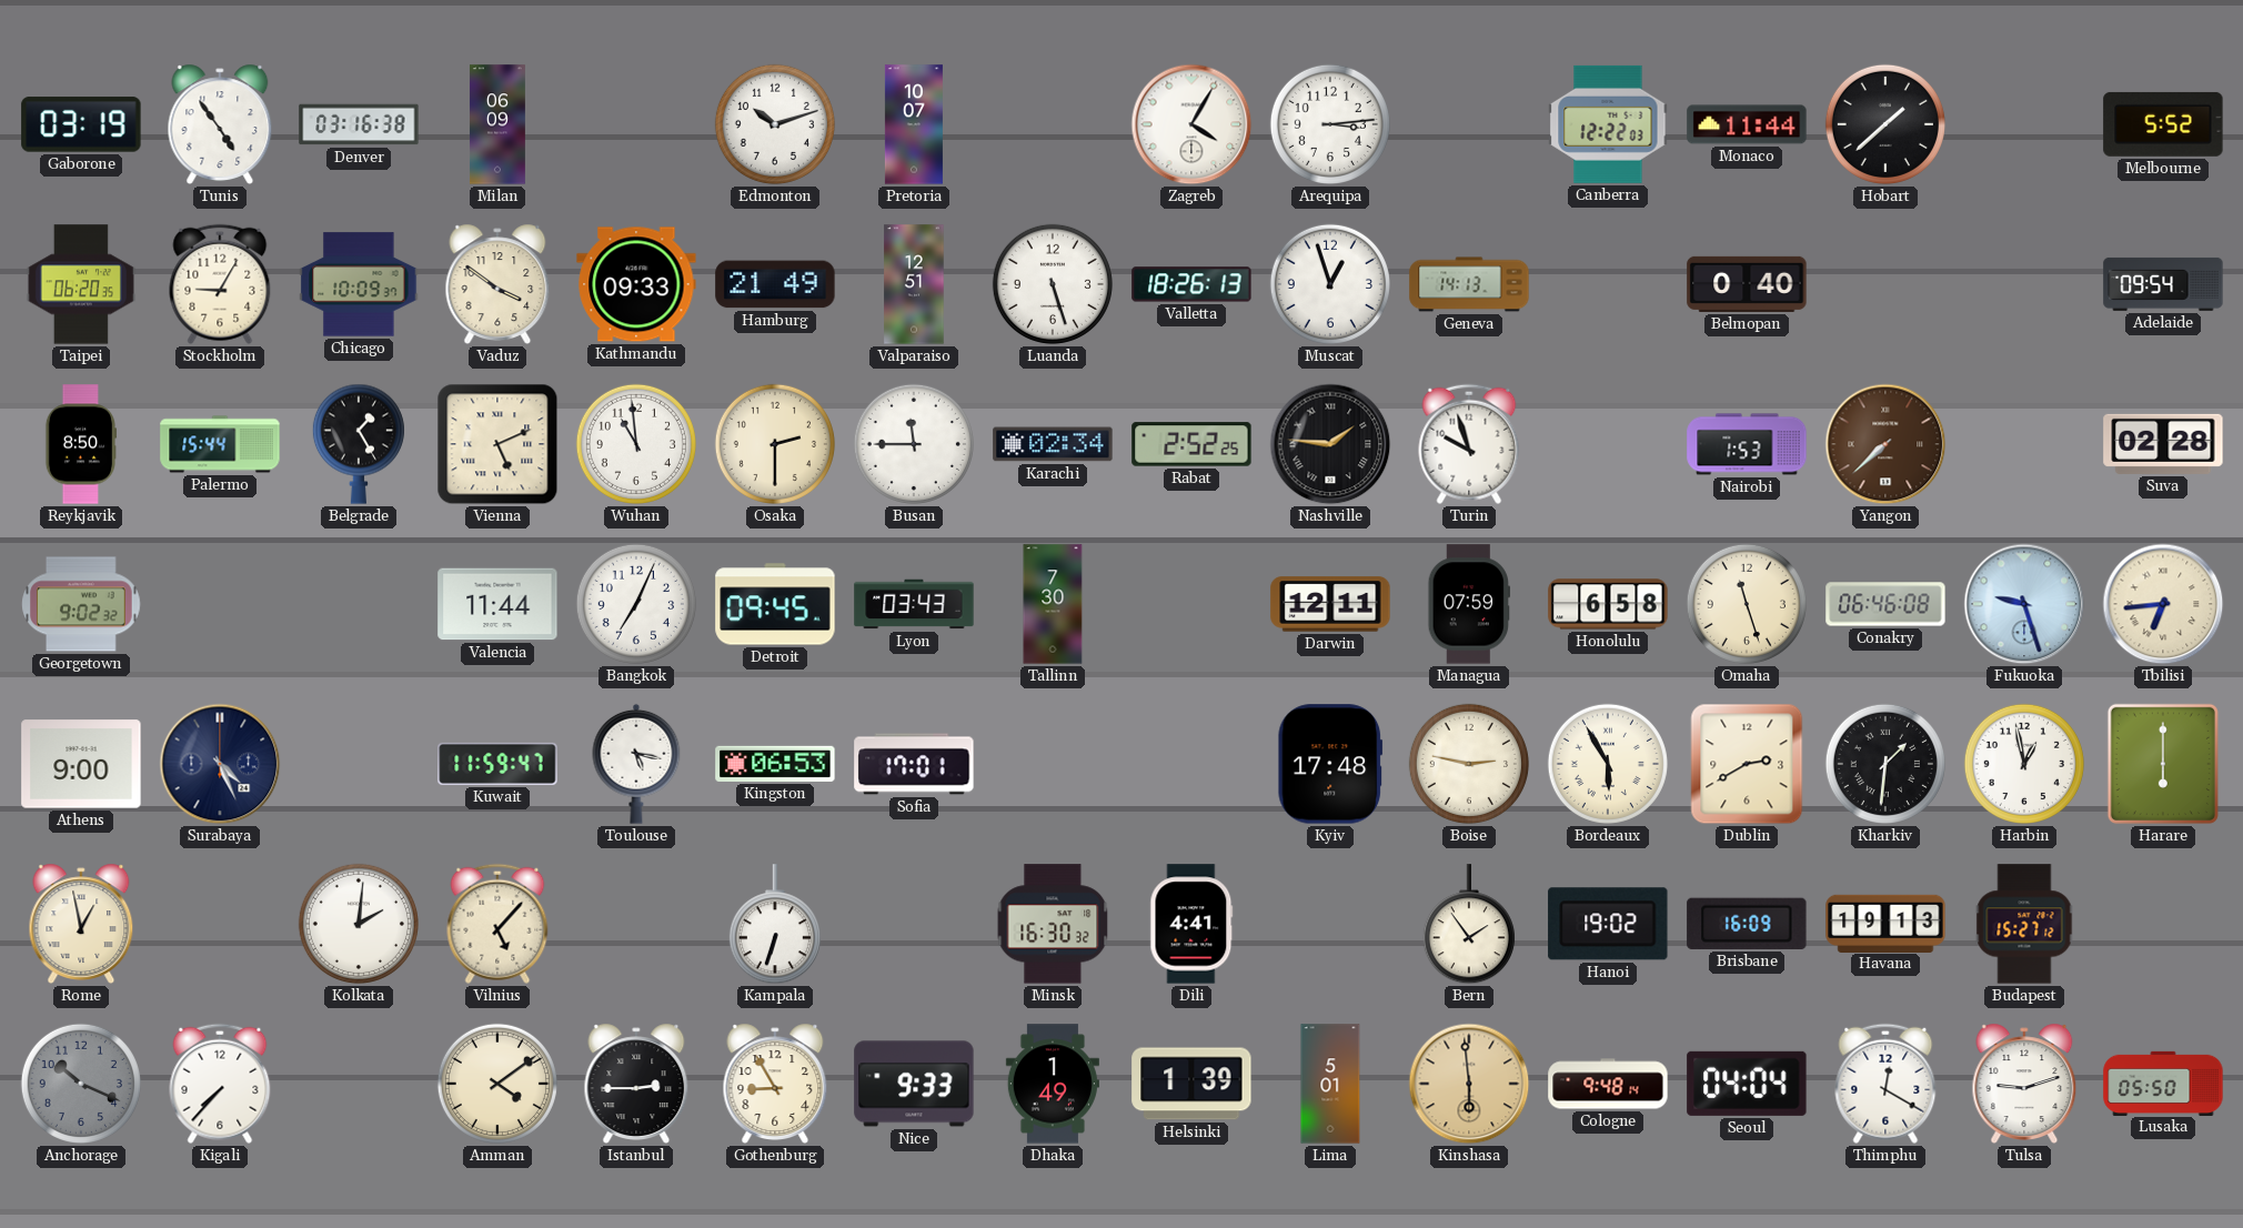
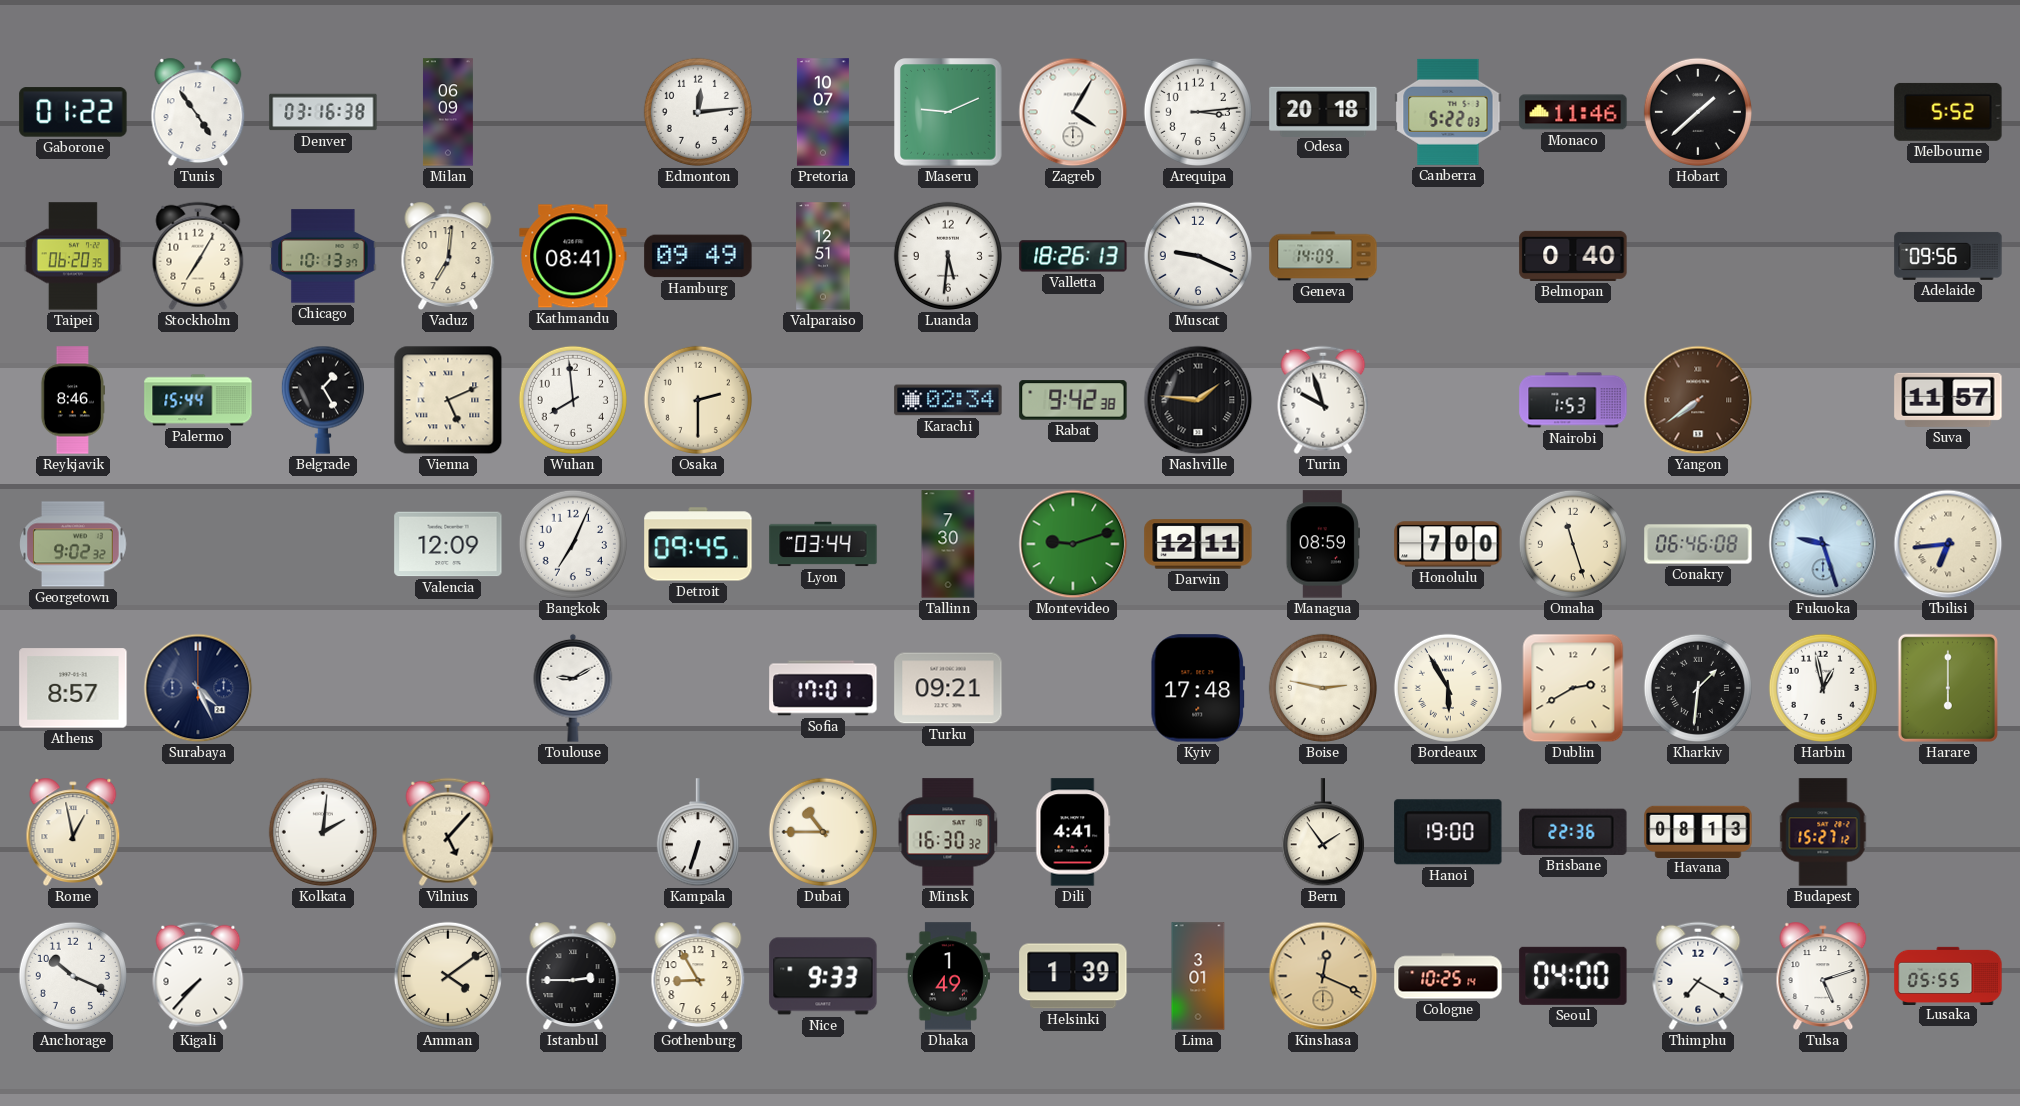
Gaborone: 03:19 -> 01:22
Edmonton: 10:12 -> 12:14
Maseru: none -> 9:11
Odesa: none -> 20:18
Canberra: 12:22 -> 5:22
Monaco: 11:44 -> 11:46
Stockholm: 9:05 -> 7:05
Chicago: 10:09 -> 10:13
Vaduz: 3:51 -> 7:01
Kathmandu: 09:33 -> 08:41
Hamburg: 21:49 -> 09:49
Luanda: 5:27 -> 5:31
Muscat: 12:57 -> 9:19
Geneva: 14:13 -> 14:09
Adelaide: 09:54 -> 09:56
Reykjavik: 8:50 -> 8:46
Wuhan: 10:59 -> 7:59
Busan: 11:45 -> none
Rabat: 2:52 -> 9:42
Yangon: 7:38 -> 7:39
Suva: 02:28 -> 11:57
Valencia: 11:44 -> 12:09
Lyon: 03:43 -> 03:44
Montevideo: none -> 9:12
Managua: 07:59 -> 08:59
Honolulu: 6:58 -> 7:00
Athens: 9:00 -> 8:57
Kuwait: 11:59 -> none
Toulouse: 5:17 -> 9:10
Kingston: 06:53 -> none
Turku: none -> 09:21
Dubai: none -> 10:45
Hanoi: 19:02 -> 19:00
Brisbane: 16:09 -> 22:36
Havana: 19:13 -> 08:13
Anchorage dial: grey -> white
Lima: 5:01 -> 3:01
Kinshasa: 5:59 -> 12:19
Cologne: 9:48 -> 10:25
Seoul: 04:04 -> 04:00
Thimphu: 12:20 -> 7:20
Tulsa: 9:12 -> 5:12
Lusaka: 05:50 -> 05:55
